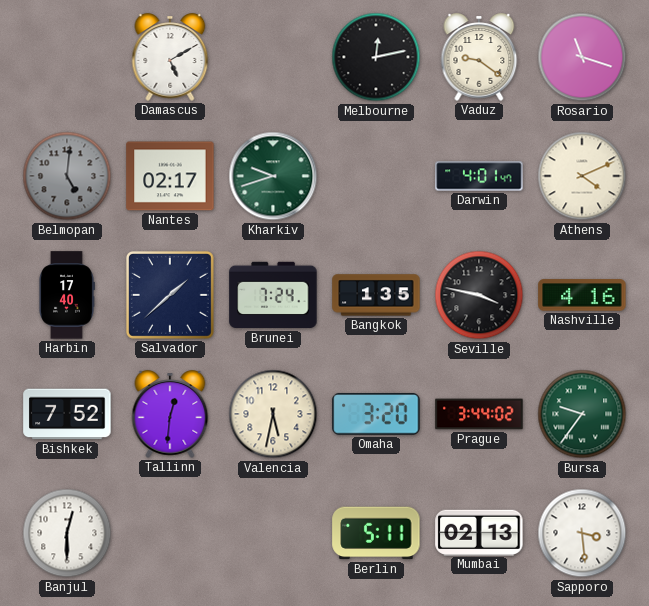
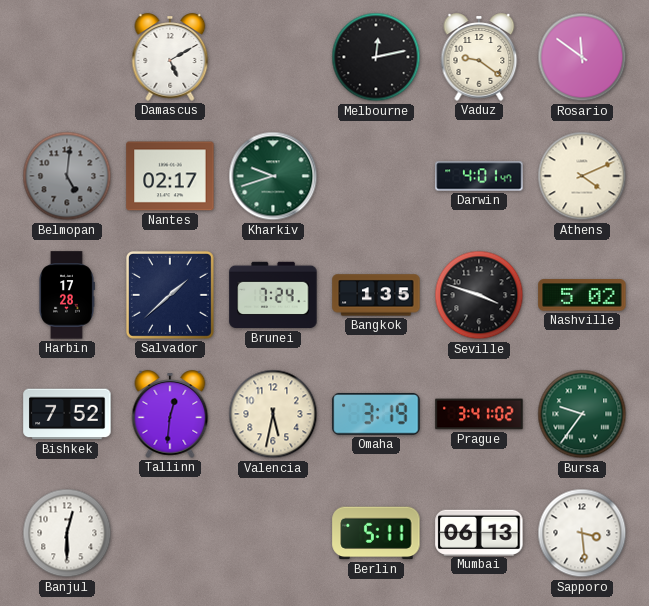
Rosario: 11:18 -> 11:51
Harbin: 17:40 -> 17:28
Seville: 3:47 -> 3:48
Nashville: 4:16 -> 5:02
Omaha: 3:20 -> 3:19
Prague: 3:44 -> 3:41
Mumbai: 02:13 -> 06:13
